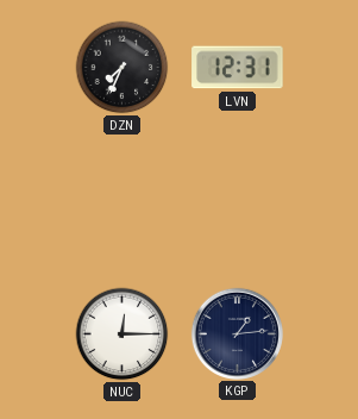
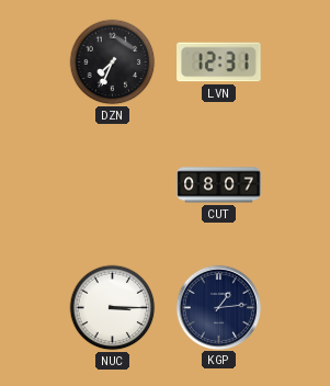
CUT: none -> 08:07
NUC: 12:15 -> 3:15
